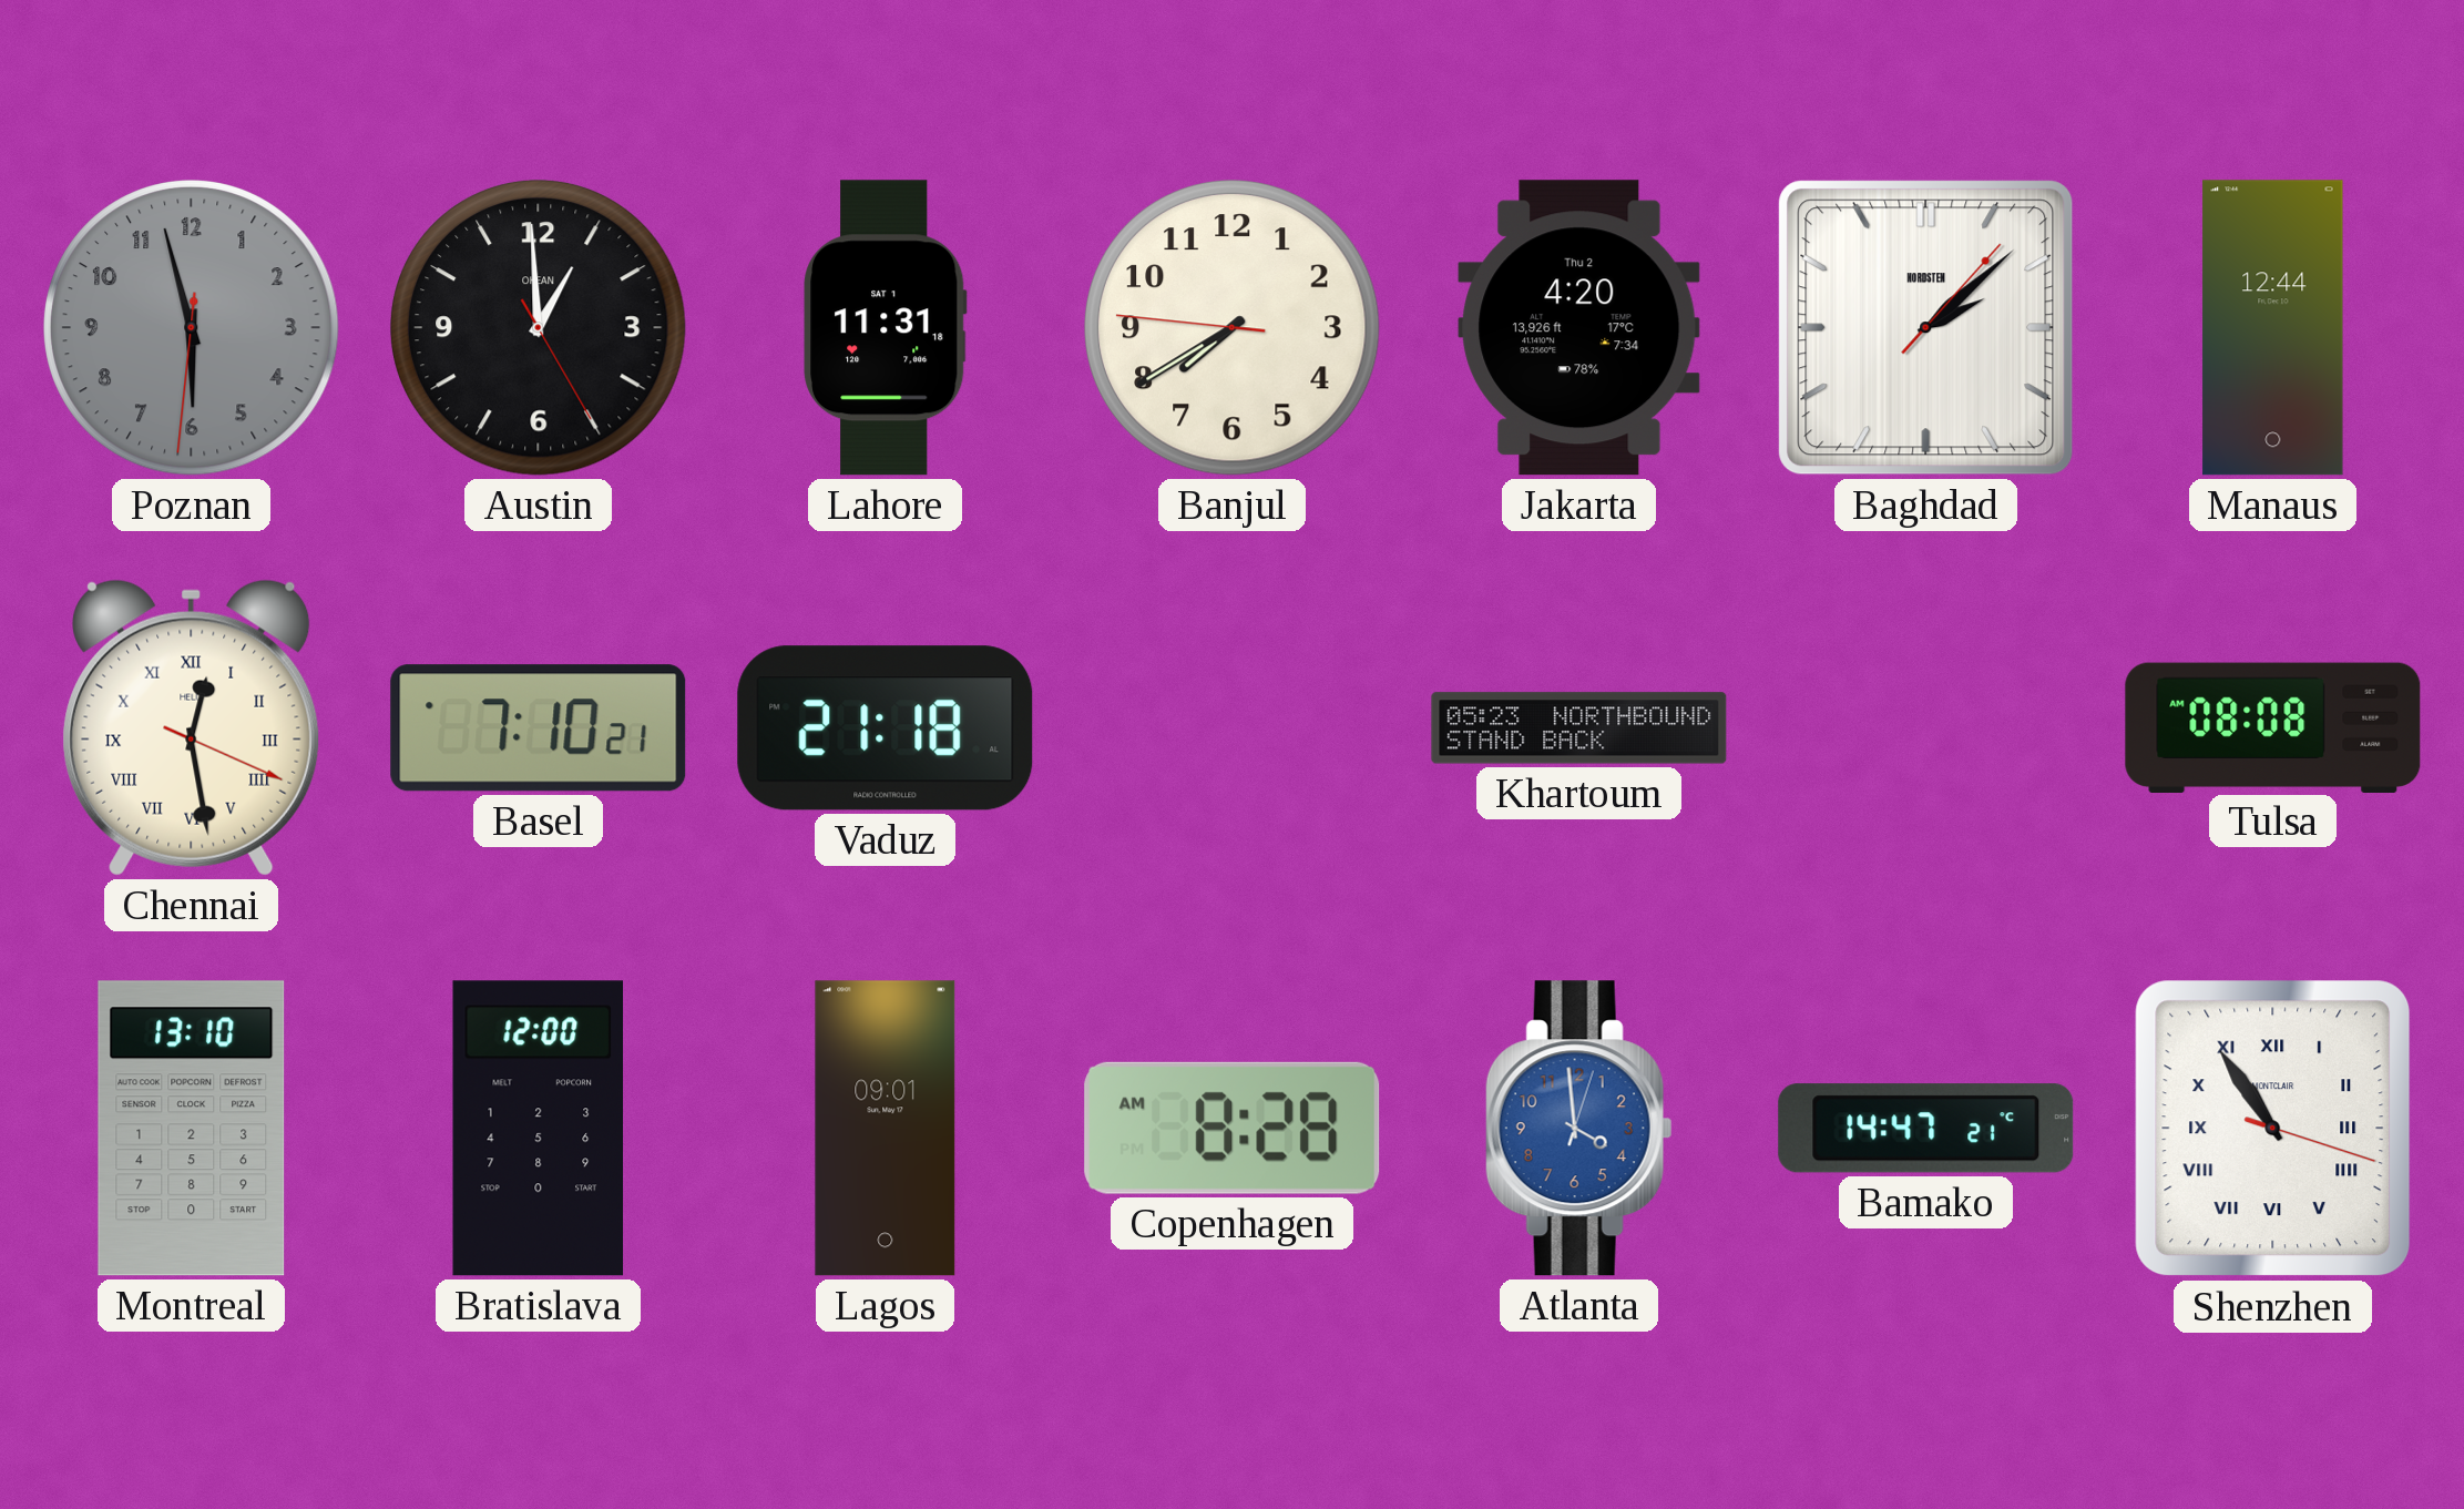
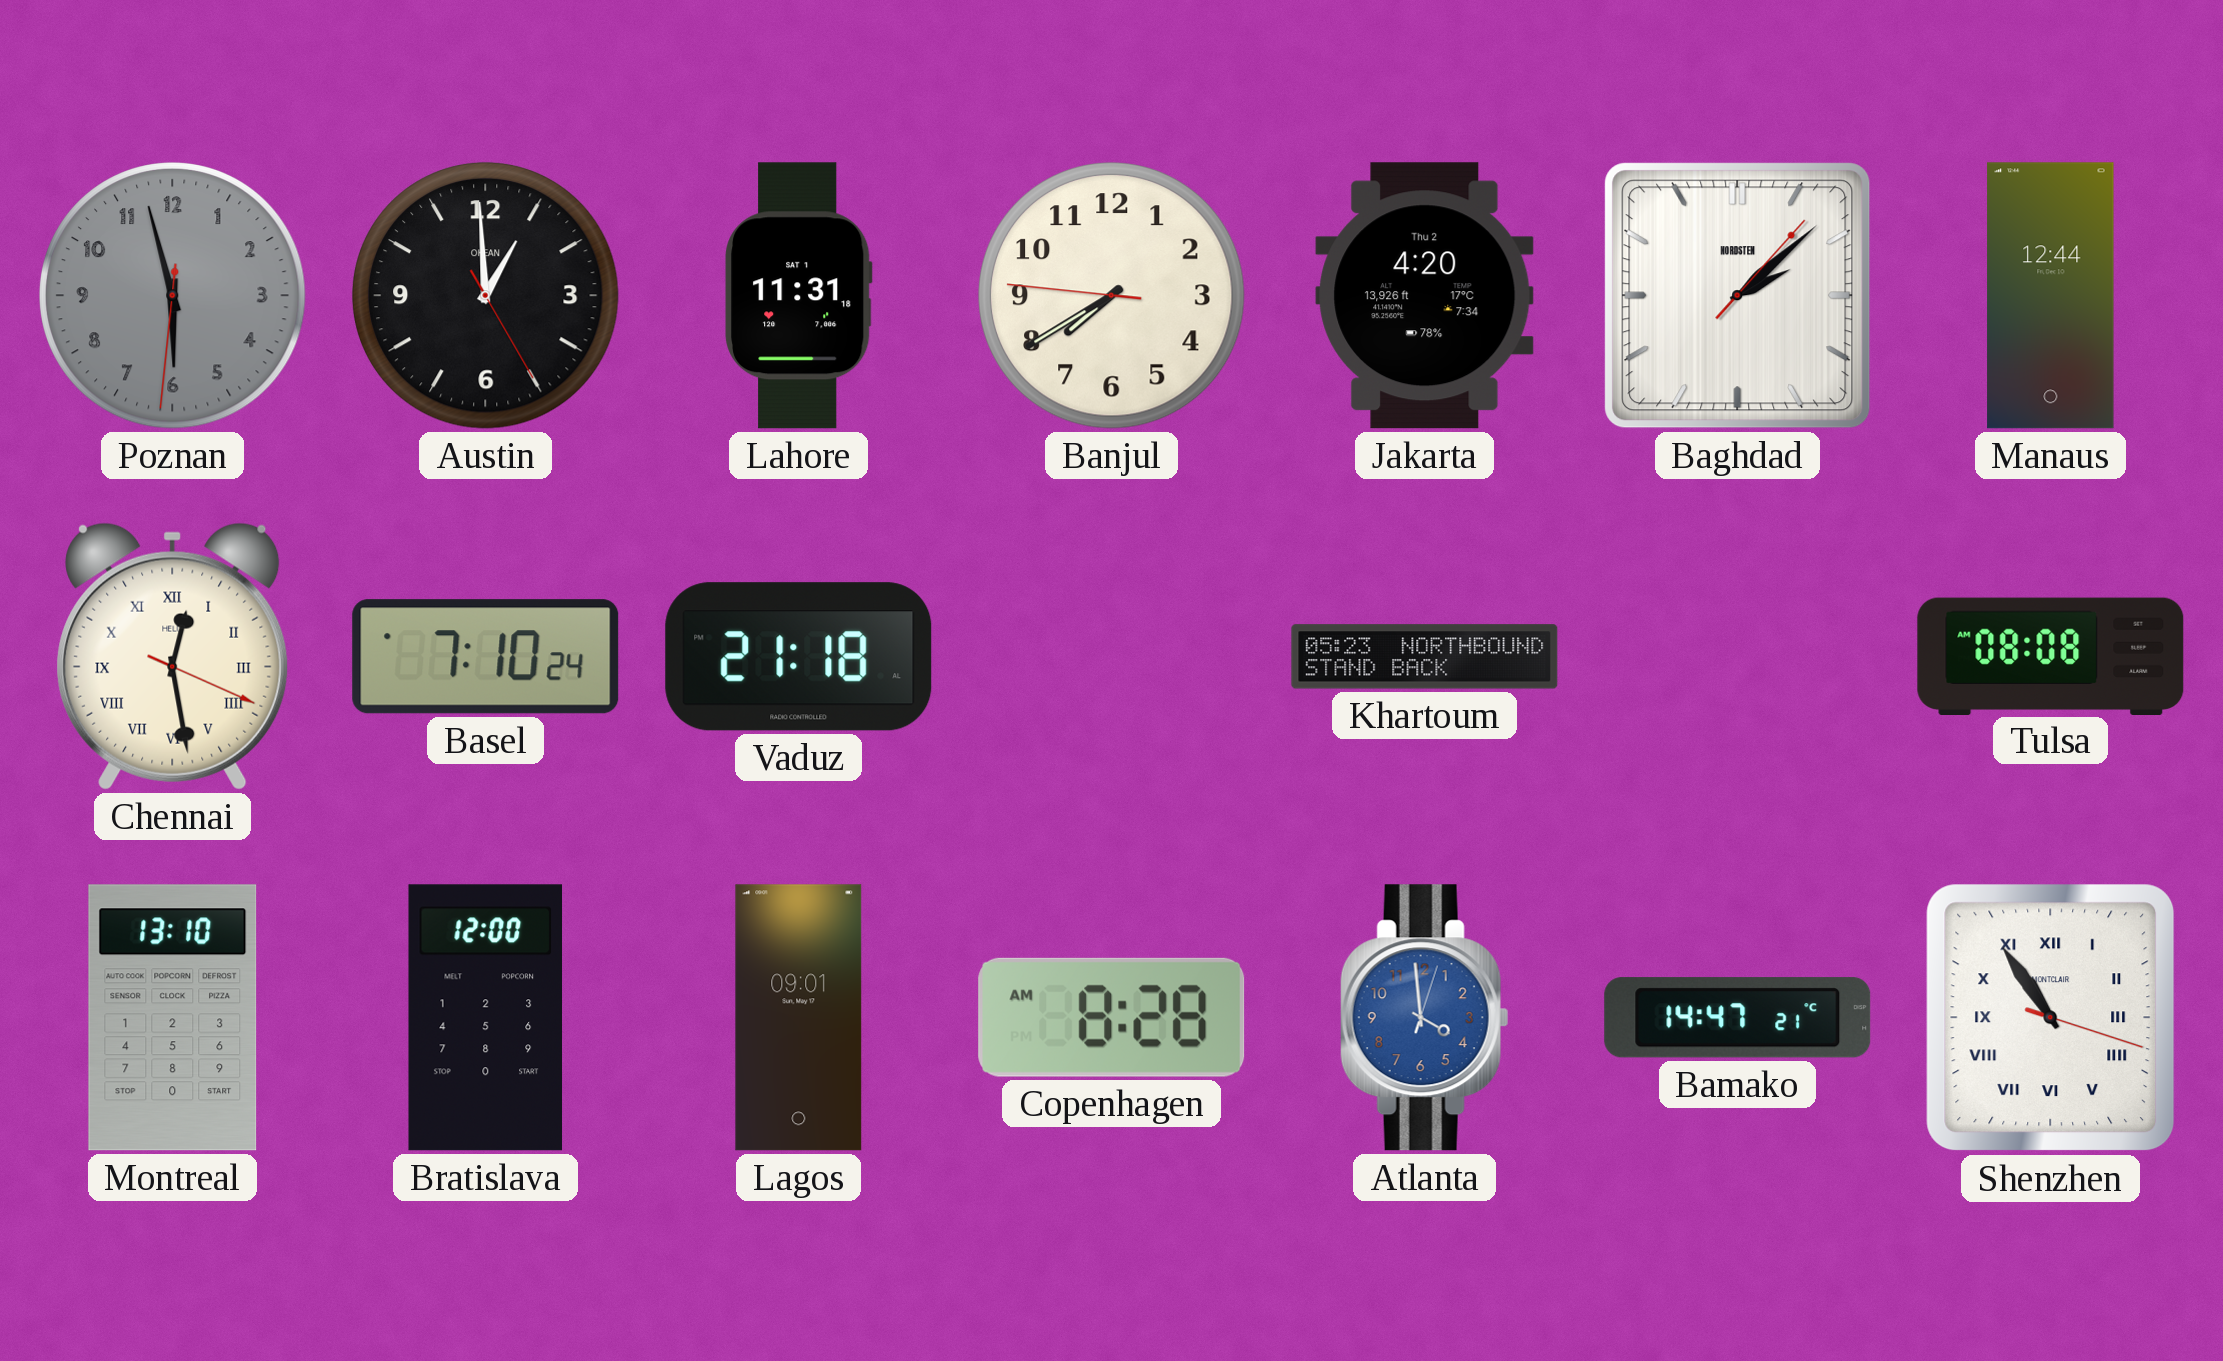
Basel: 7:10:21 -> 7:10:24
